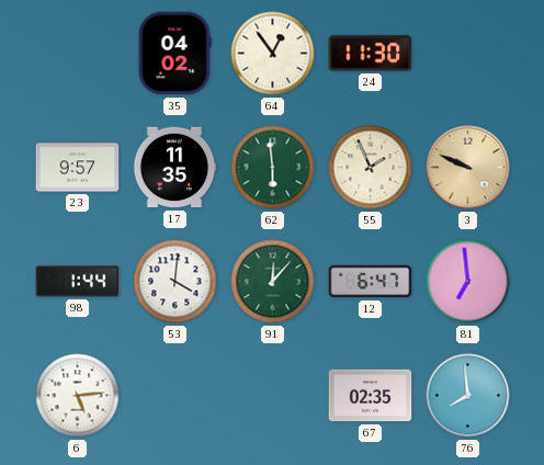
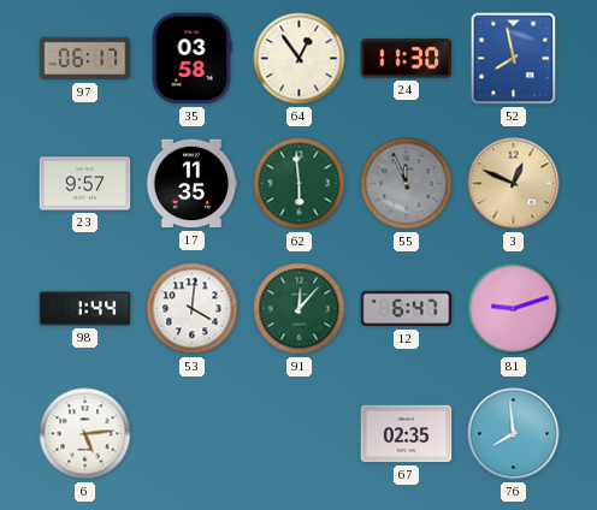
97: none -> 06:17
35: 04:02 -> 03:58
52: none -> 7:58
55: 1:56 -> 11:56
55 dial: cream -> grey
3: 9:49 -> 12:49
81: 6:59 -> 9:12
